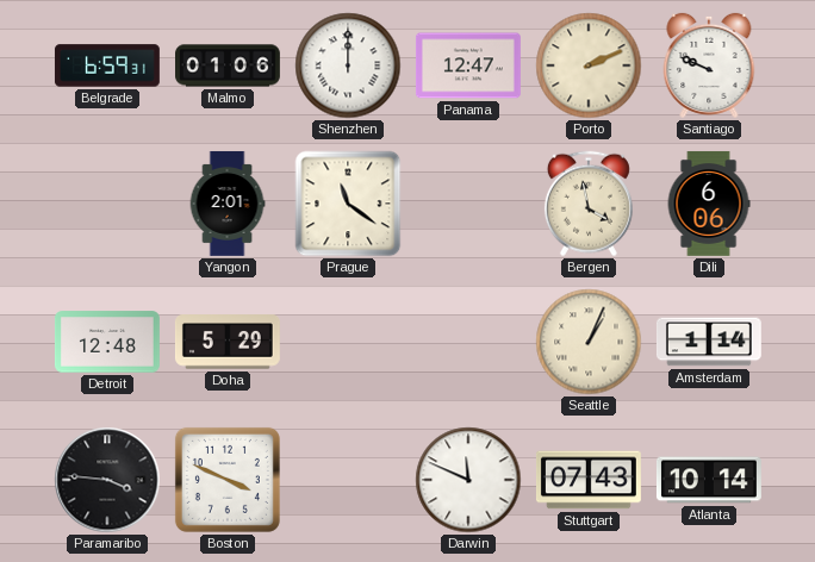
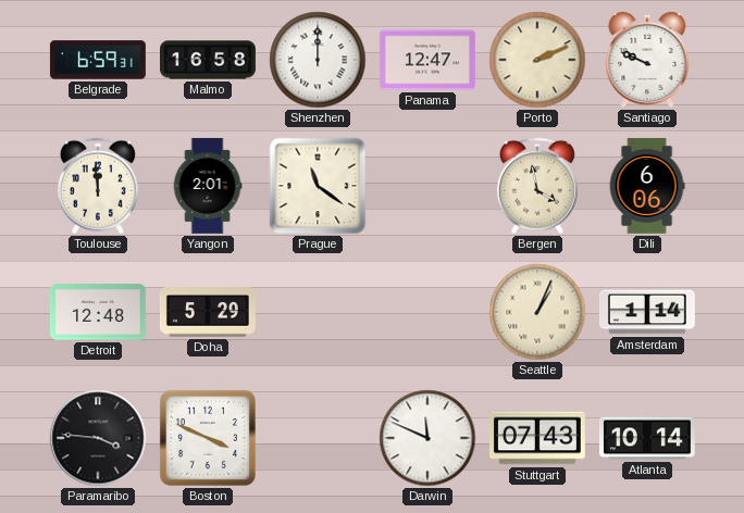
Malmo: 01:06 -> 16:58
Toulouse: none -> 11:59
